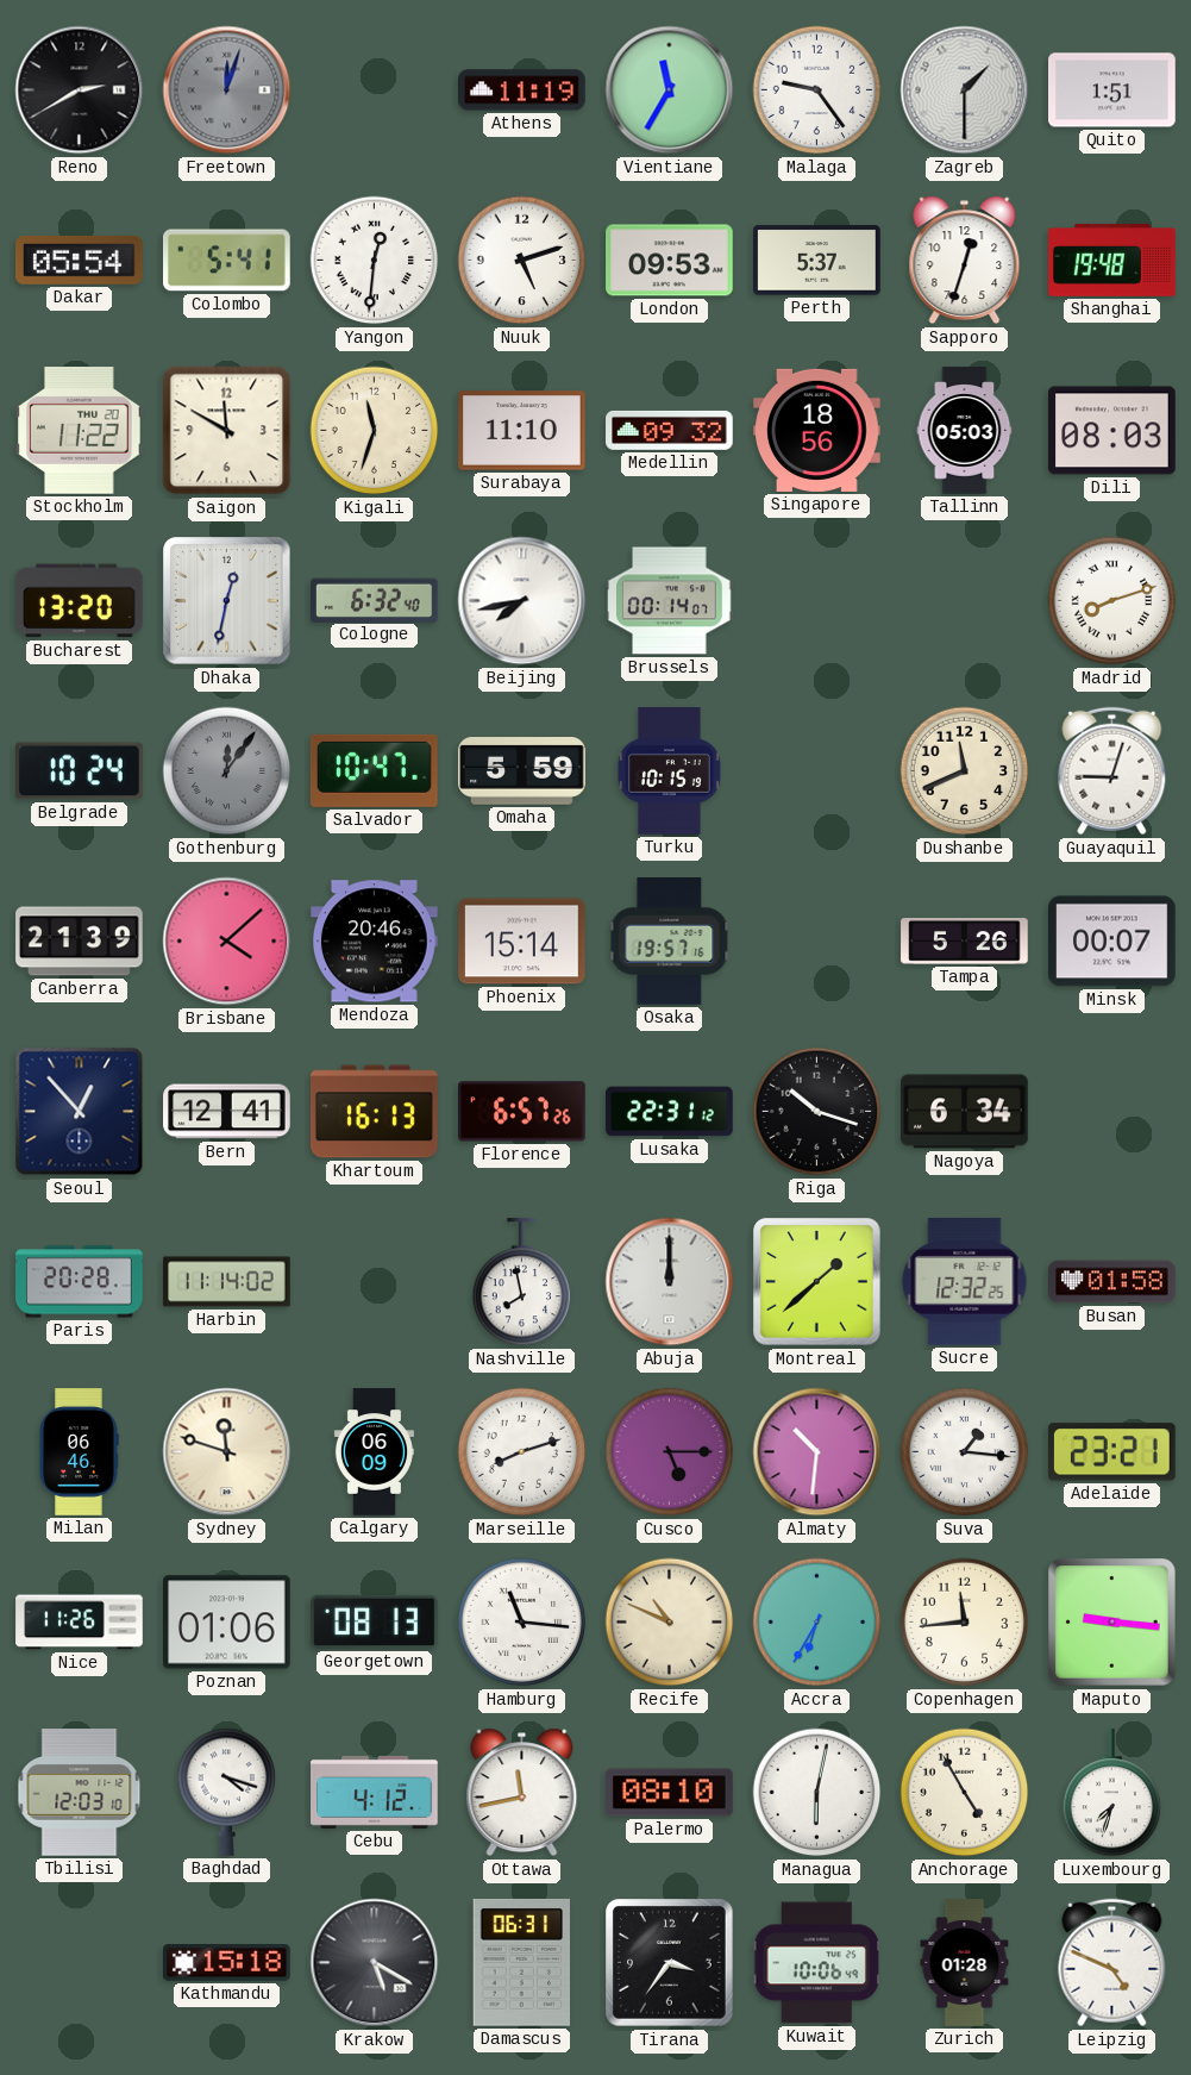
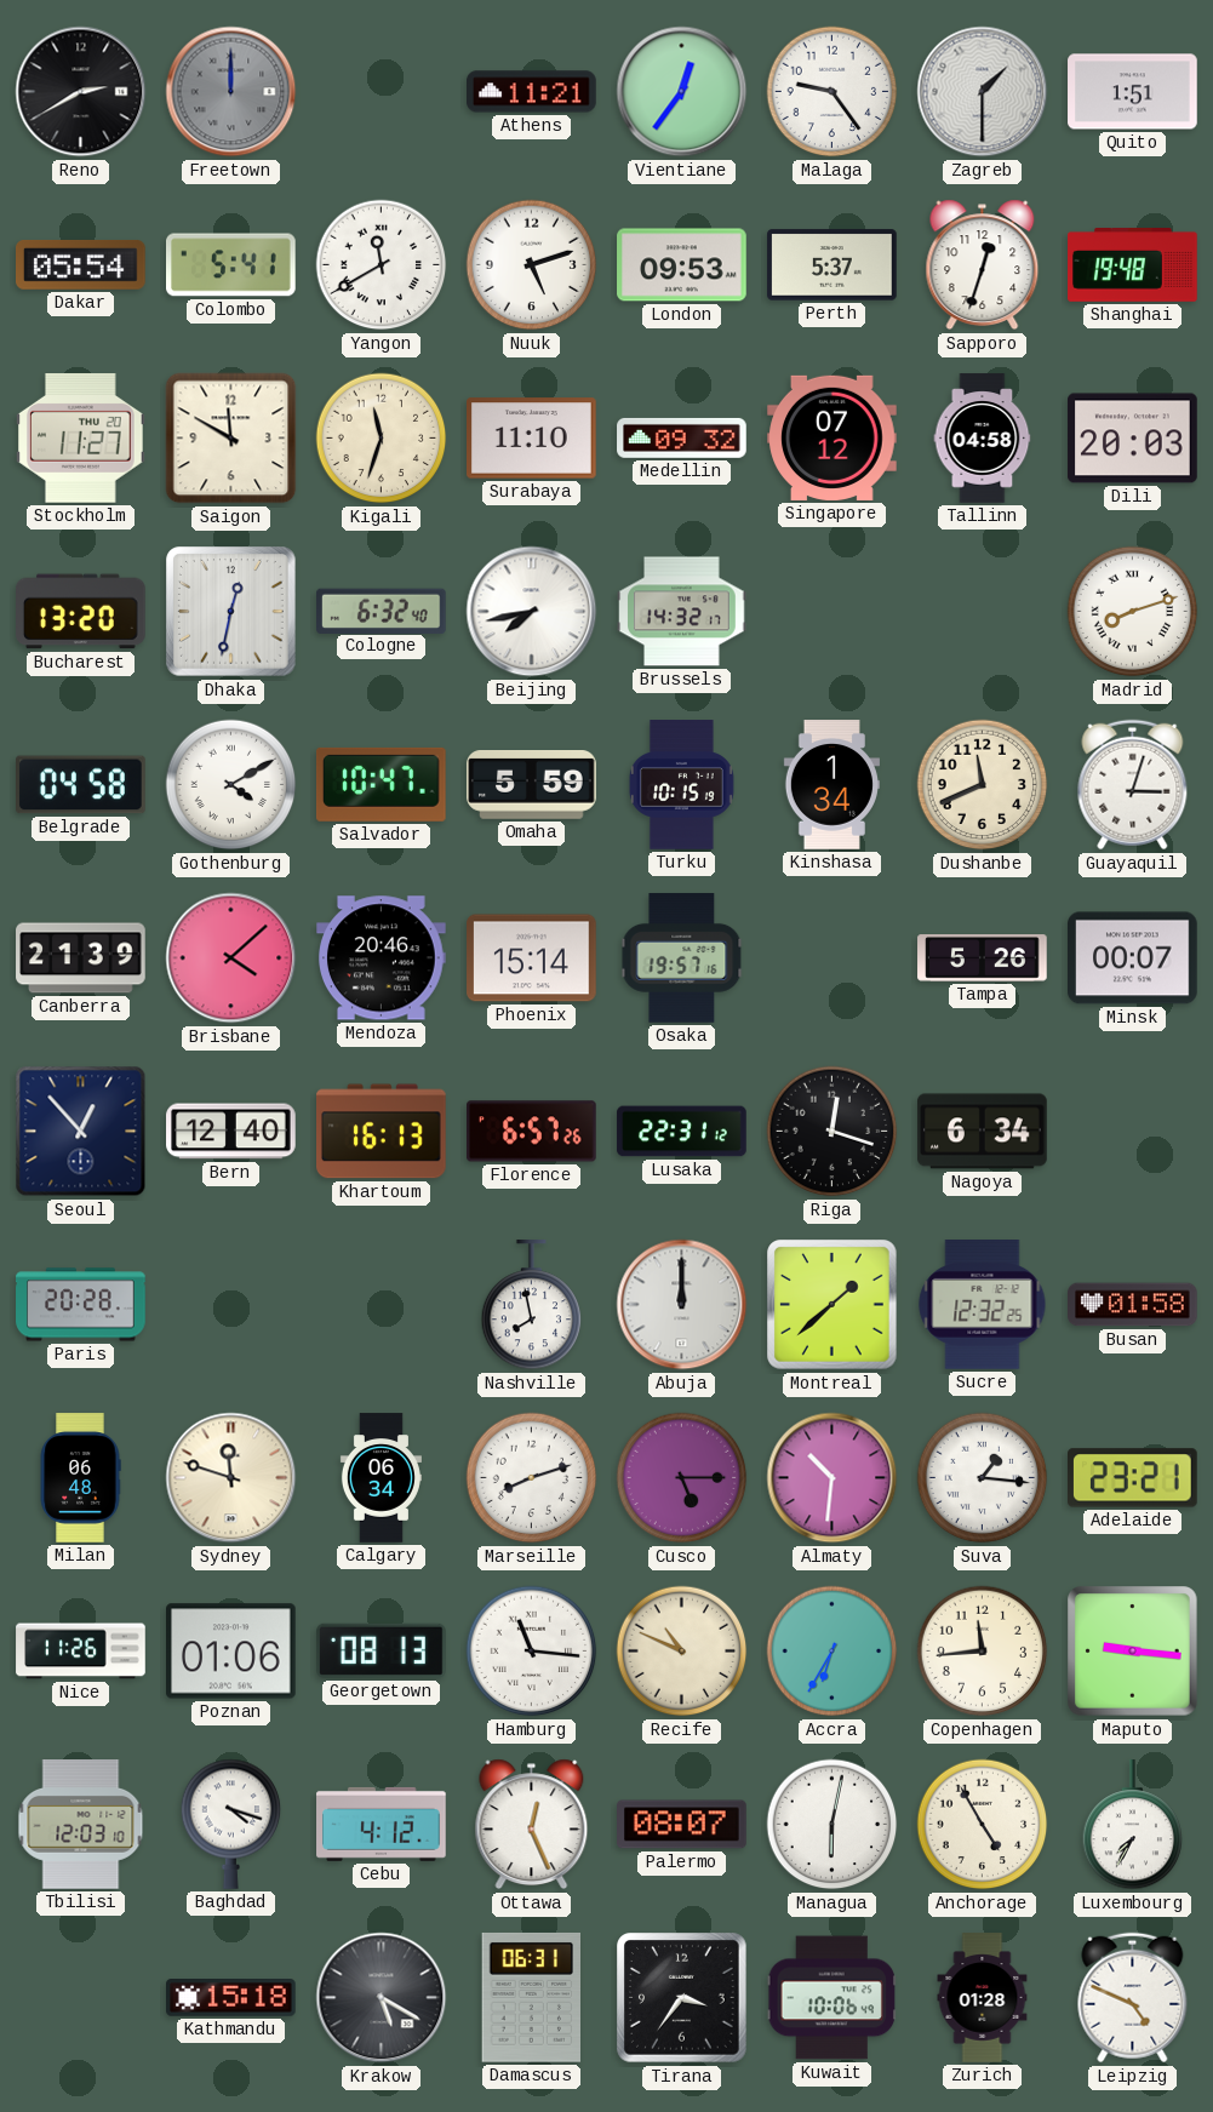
Freetown: 12:03 -> 12:00
Athens: 11:19 -> 11:21
Vientiane: 11:35 -> 12:36
Yangon: 12:31 -> 11:40
Stockholm: 11:22 -> 11:27
Singapore: 18:56 -> 07:12
Tallinn: 05:03 -> 04:58
Dili: 08:03 -> 20:03
Brussels: 00:14 -> 14:32
Belgrade: 10:24 -> 04:58
Gothenburg: 12:06 -> 4:10
Gothenburg dial: grey -> white
Kinshasa: none -> 1:34
Guayaquil: 9:03 -> 3:03
Bern: 12:41 -> 12:40
Riga: 10:18 -> 12:18
Harbin: 11:14 -> none
Milan: 06:46 -> 06:48
Calgary: 06:09 -> 06:34
Ottawa: 11:43 -> 12:26
Palermo: 08:10 -> 08:07
Luxembourg: 7:33 -> 7:35
